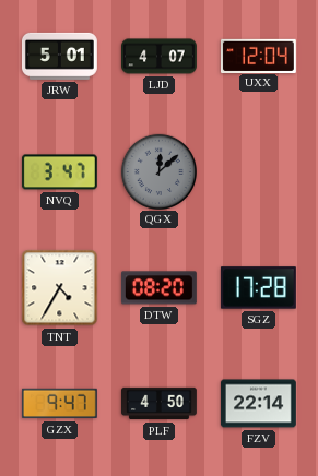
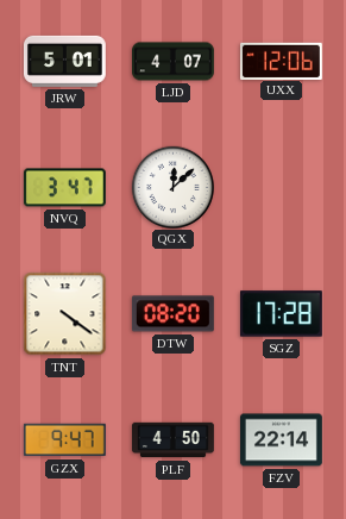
UXX: 12:04 -> 12:06
QGX dial: grey -> white
TNT: 4:35 -> 4:21
